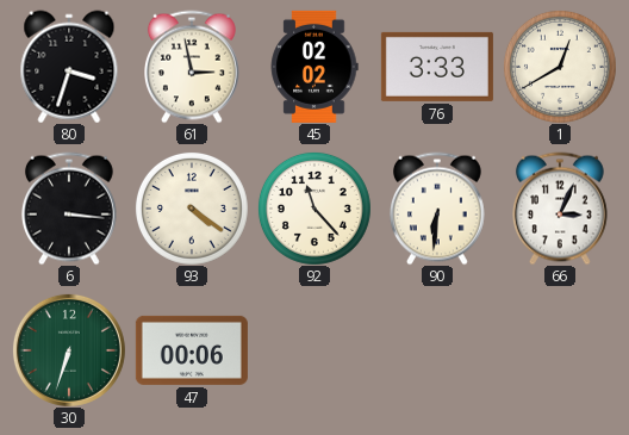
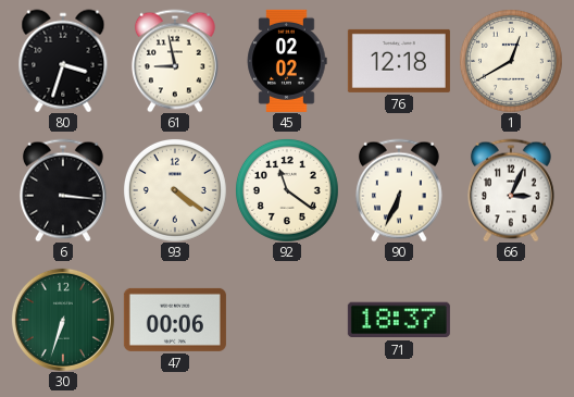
61: 2:58 -> 8:58
76: 3:33 -> 12:18
92: 11:23 -> 11:21
90: 6:31 -> 6:34
71: none -> 18:37
